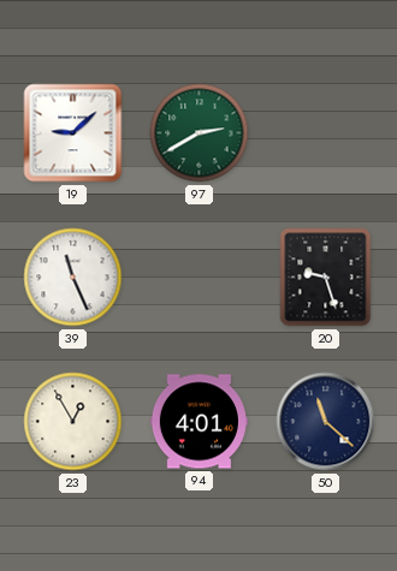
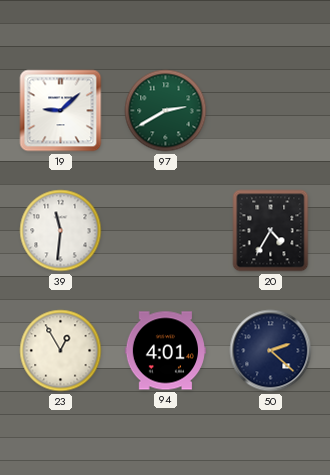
39: 11:26 -> 11:31
20: 9:27 -> 4:35
50: 11:22 -> 2:22
